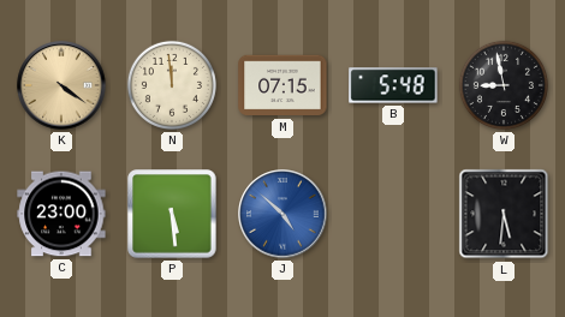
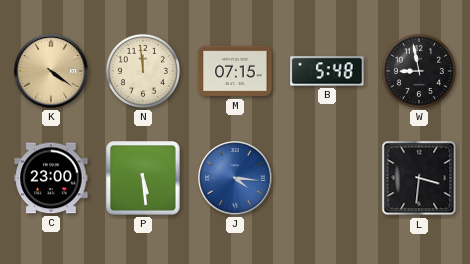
J: 4:52 -> 4:16
L: 5:31 -> 3:31
